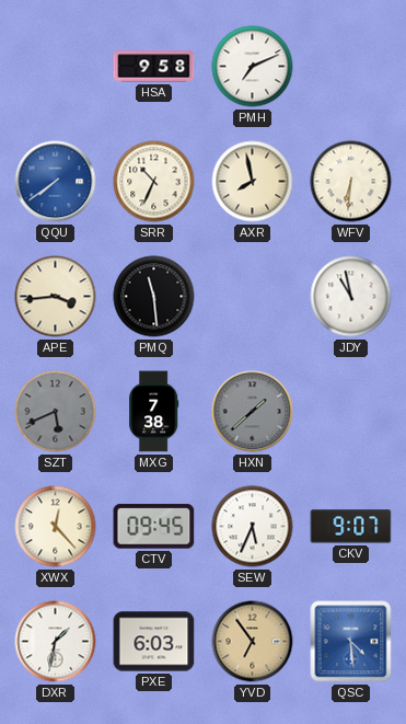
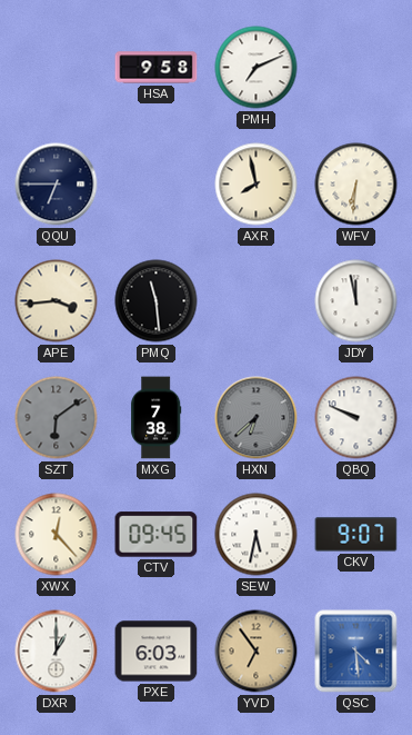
QQU: 7:39 -> 6:45
QQU dial: blue -> navy
SRR: 10:34 -> none
JDY: 10:58 -> 11:58
SZT: 5:41 -> 6:09
HXN: 1:38 -> 6:38
QBQ: none -> 9:49
SEW: 5:34 -> 5:32
DXR: 1:32 -> 1:00
